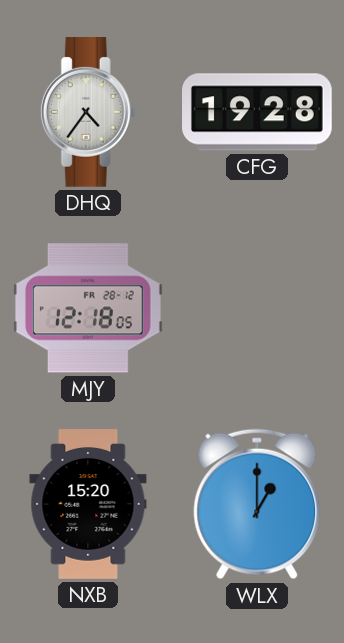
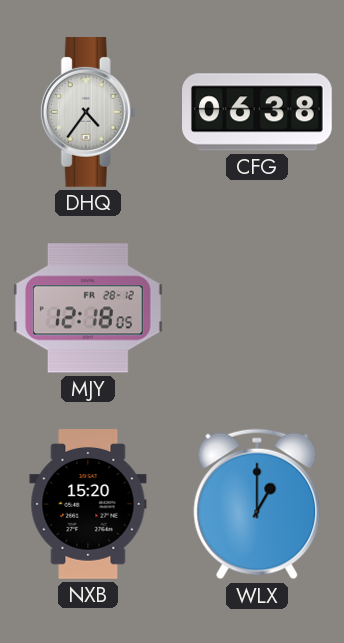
CFG: 19:28 -> 06:38
